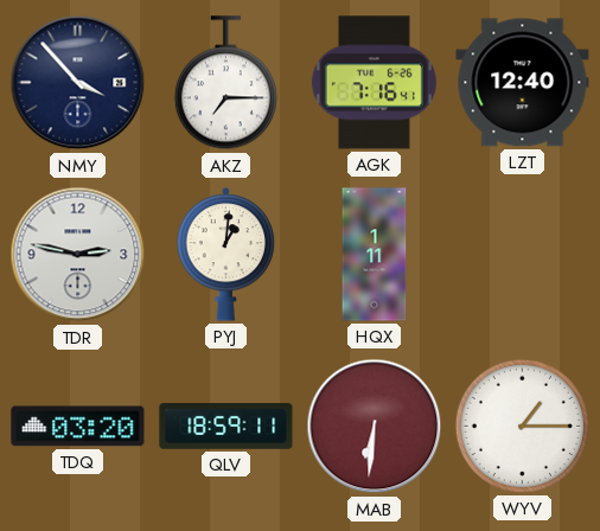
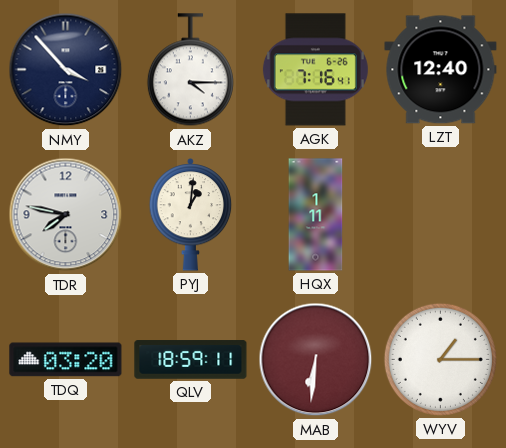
AKZ: 7:15 -> 4:15
TDR: 2:47 -> 7:47
